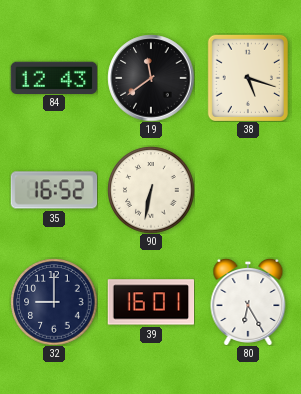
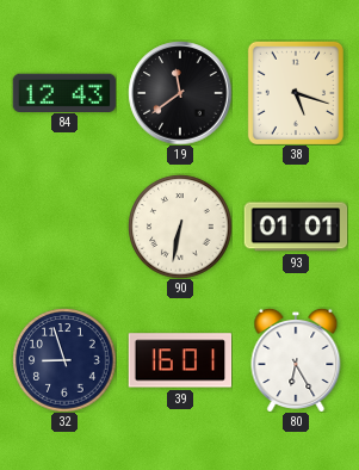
35: 16:52 -> none
93: none -> 01:01
32: 9:00 -> 8:57
